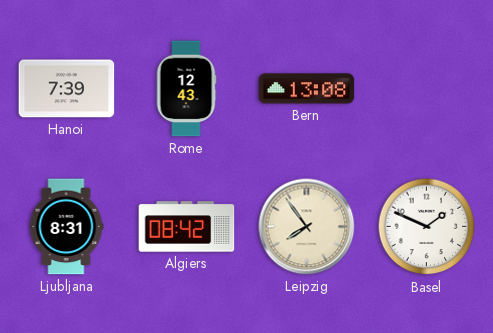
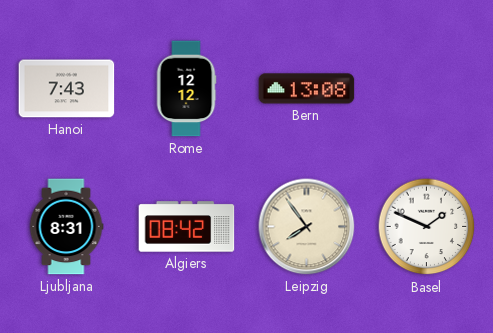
Hanoi: 7:39 -> 7:43
Rome: 12:43 -> 12:12
